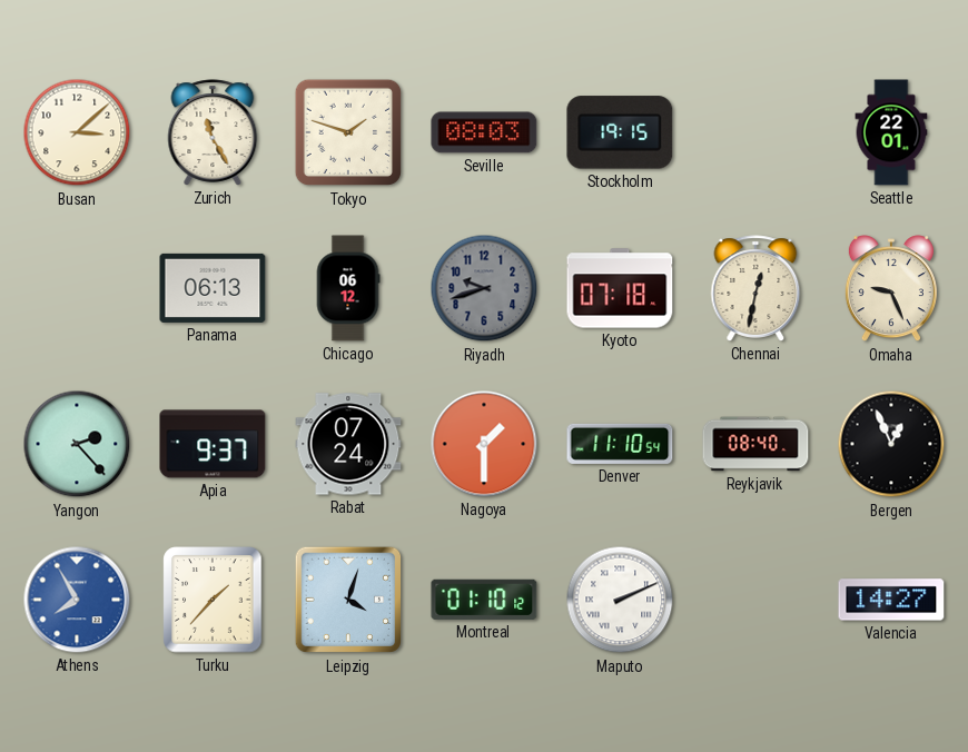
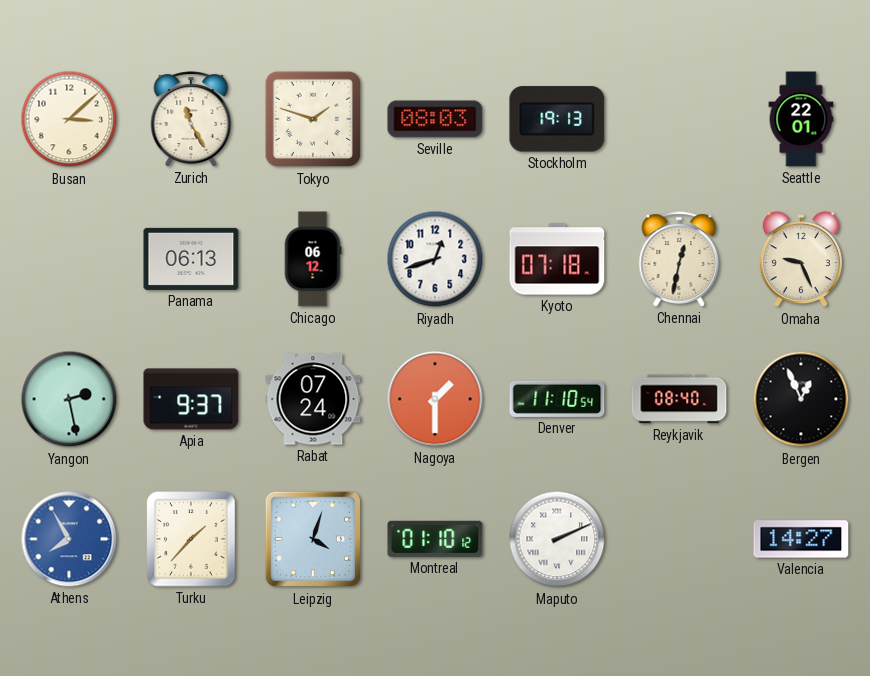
Stockholm: 19:15 -> 19:13
Riyadh: 9:42 -> 12:42
Riyadh dial: grey -> white
Yangon: 2:23 -> 2:28
